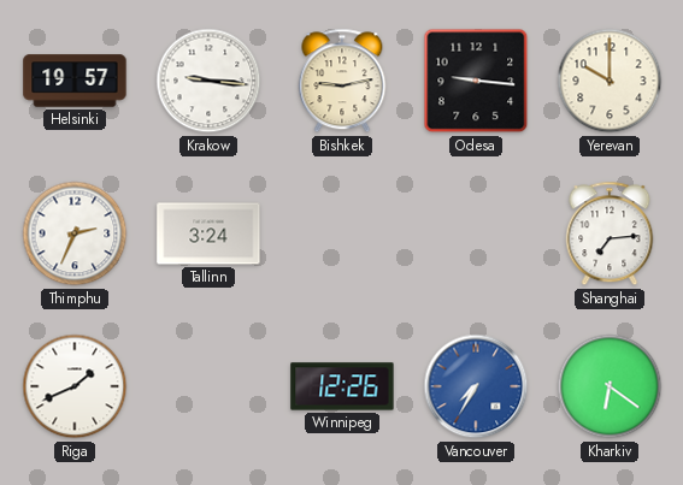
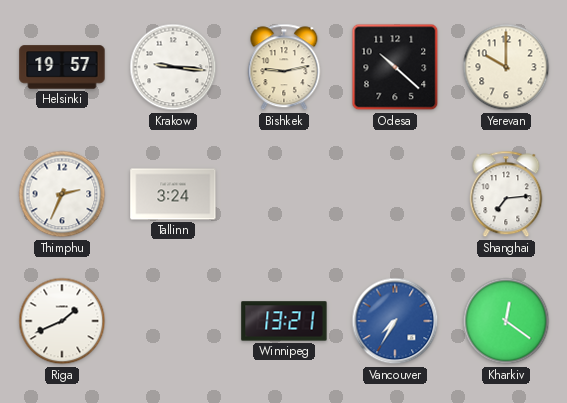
Odesa: 9:16 -> 10:22
Winnipeg: 12:26 -> 13:21
Kharkiv: 6:21 -> 12:21
